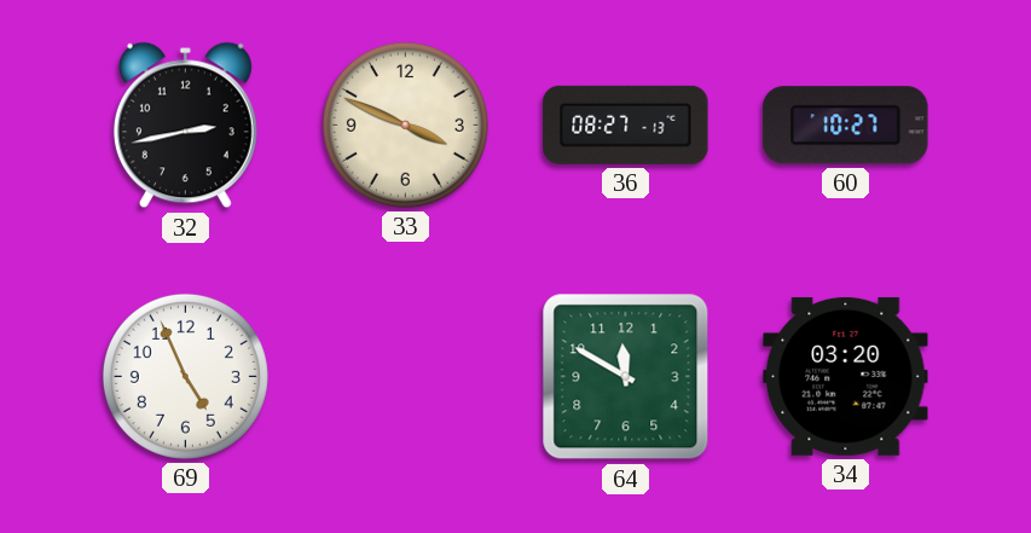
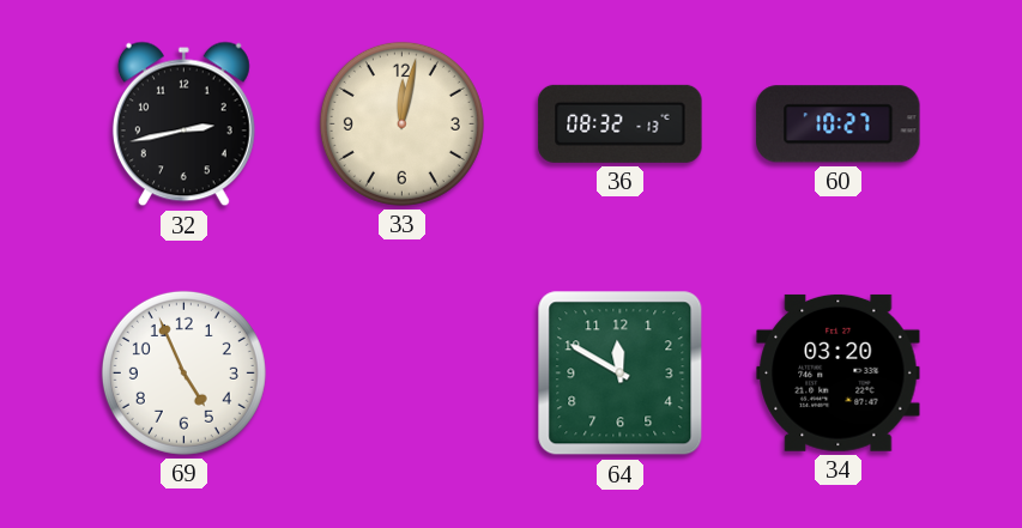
33: 3:49 -> 12:02
36: 08:27 -> 08:32
